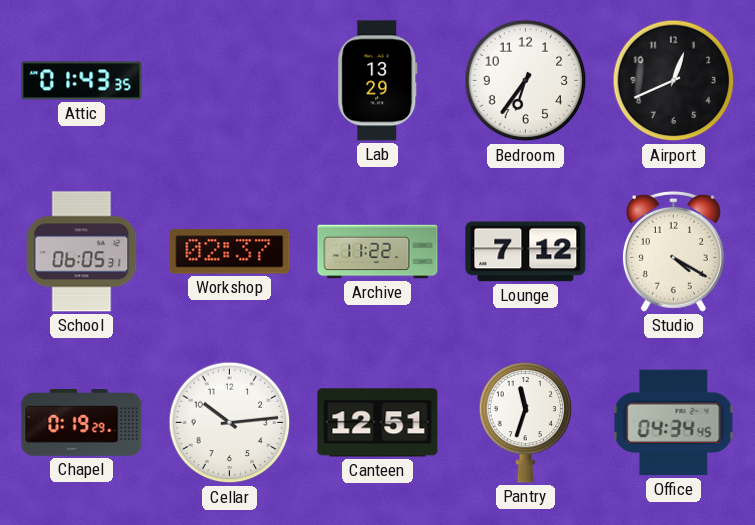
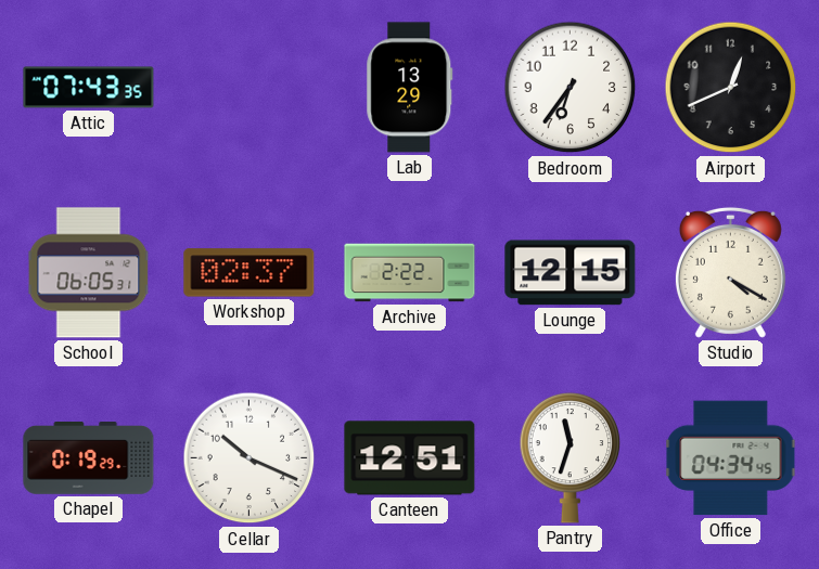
Attic: 01:43 -> 07:43
Archive: 11:22 -> 2:22
Lounge: 7:12 -> 12:15
Cellar: 10:14 -> 10:19
